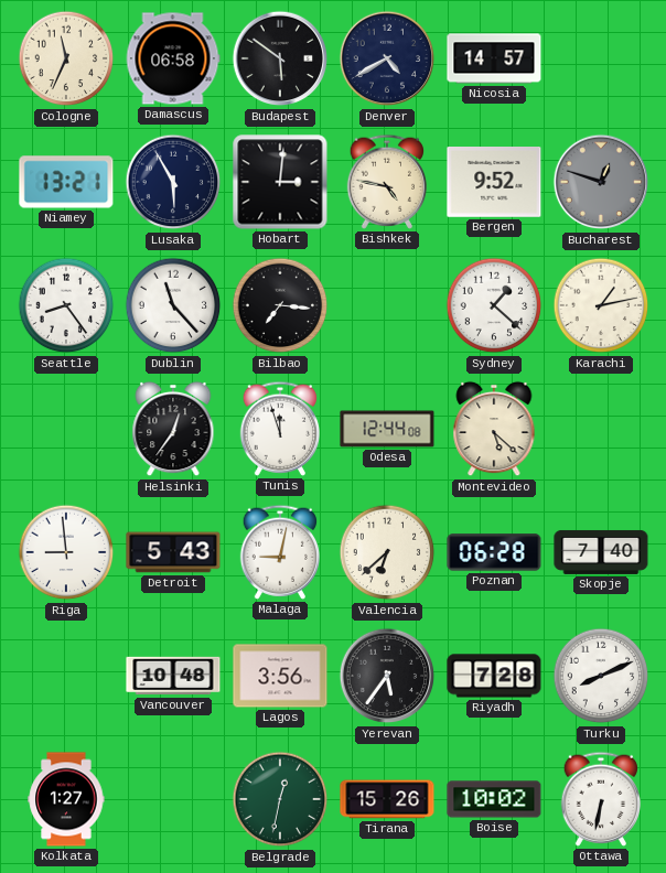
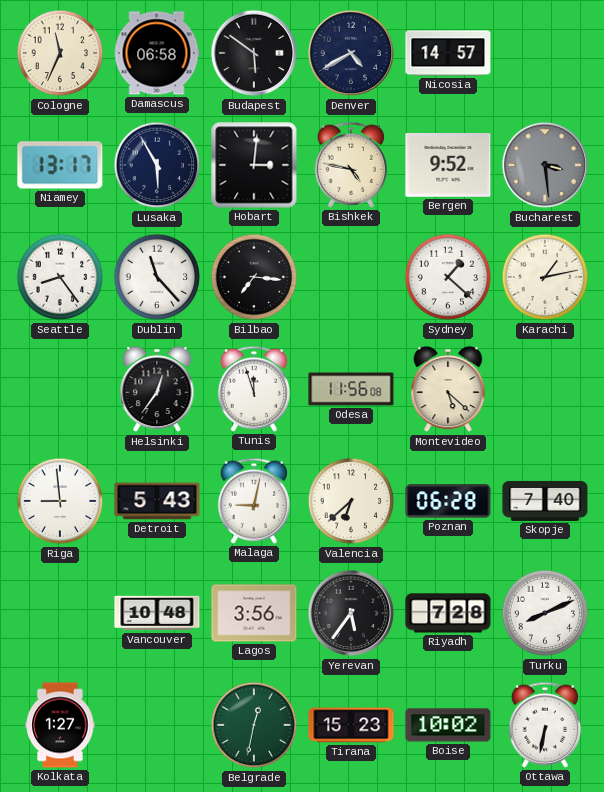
Niamey: 13:21 -> 13:17
Bucharest: 12:48 -> 3:29
Odesa: 12:44 -> 11:56
Tirana: 15:26 -> 15:23
